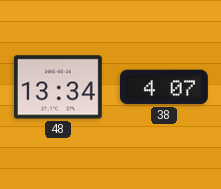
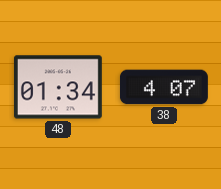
48: 13:34 -> 01:34
